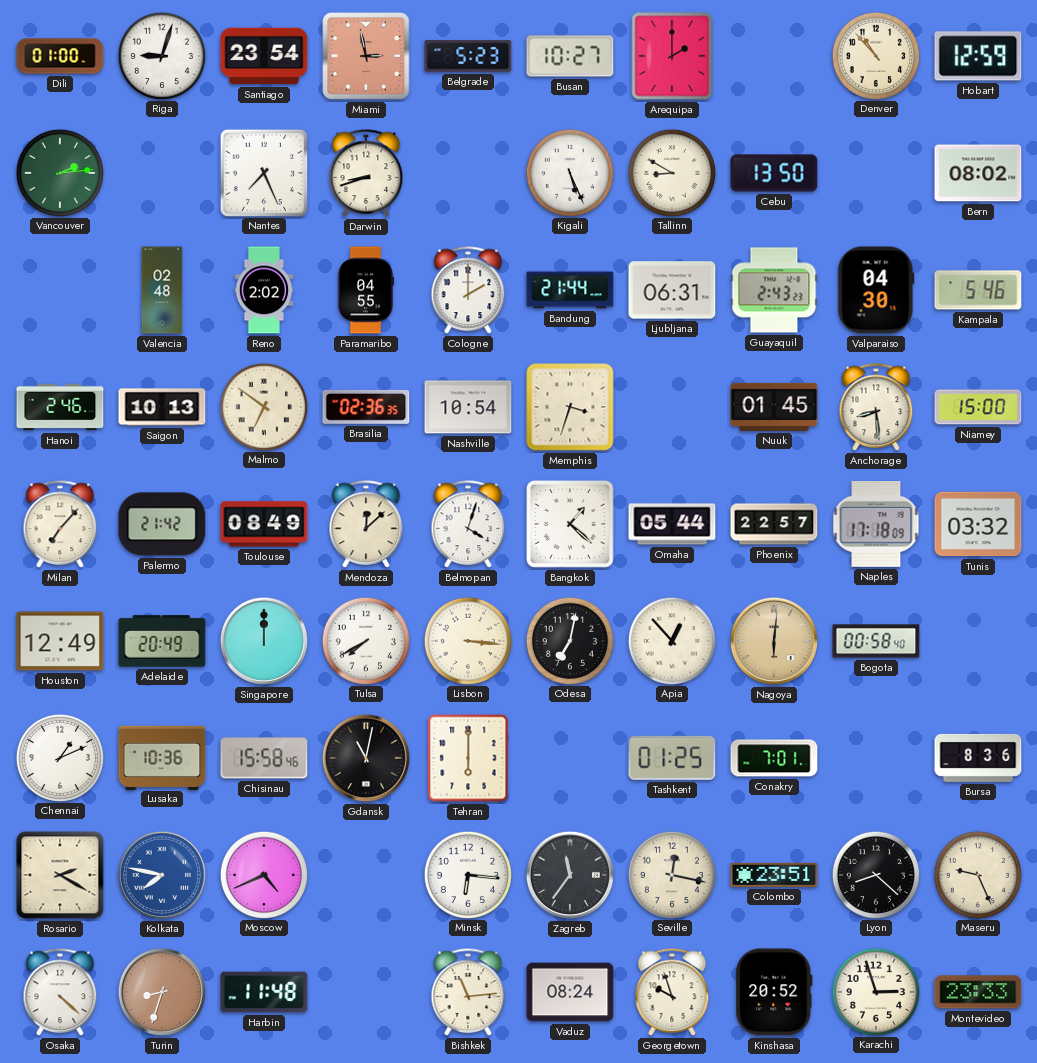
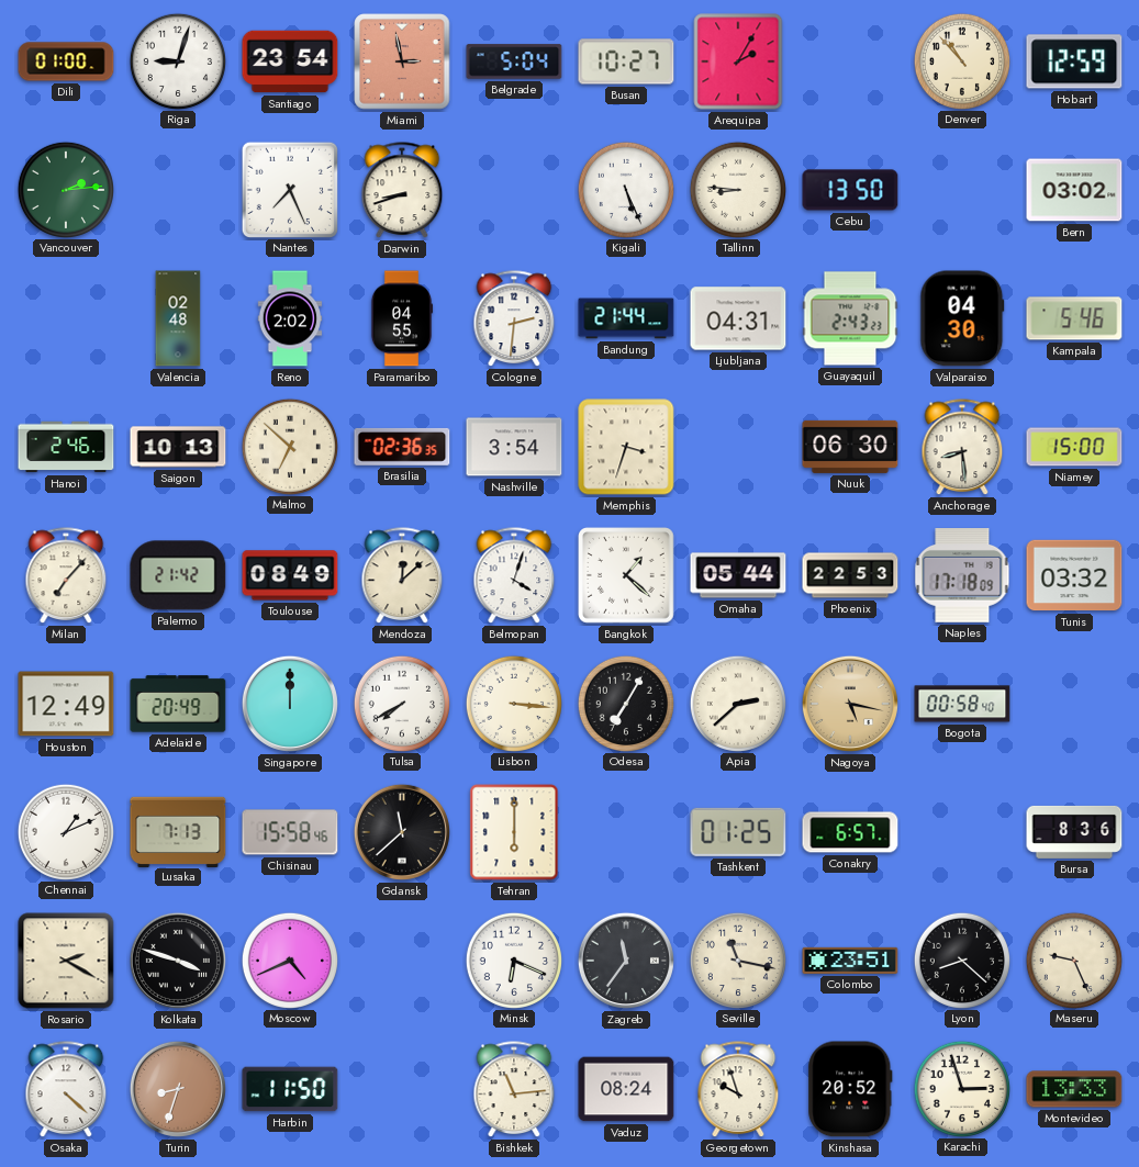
Belgrade: 5:23 -> 5:04
Arequipa: 2:00 -> 2:05
Tallinn: 8:50 -> 8:46
Bern: 08:02 -> 03:02
Cologne: 2:00 -> 2:31
Ljubljana: 06:31 -> 04:31
Malmo: 6:51 -> 6:52
Nashville: 10:54 -> 3:54
Nuuk: 01:45 -> 06:30
Phoenix: 22:57 -> 22:53
Odesa: 7:02 -> 7:05
Apia: 12:53 -> 2:38
Nagoya: 6:01 -> 5:17
Lusaka: 10:36 -> 7:13
Gdansk: 11:02 -> 11:38
Conakry: 7:01 -> 6:57
Kolkata: 7:47 -> 3:48
Kolkata dial: blue -> black
Minsk: 6:16 -> 6:19
Seville: 12:17 -> 11:17
Harbin: 11:48 -> 11:50
Montevideo: 23:33 -> 13:33
